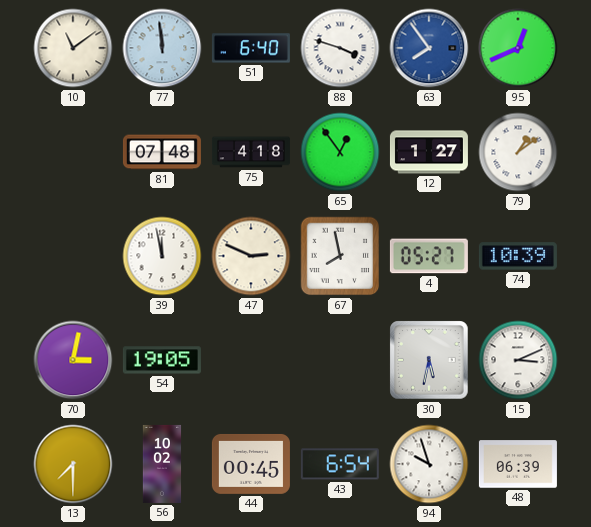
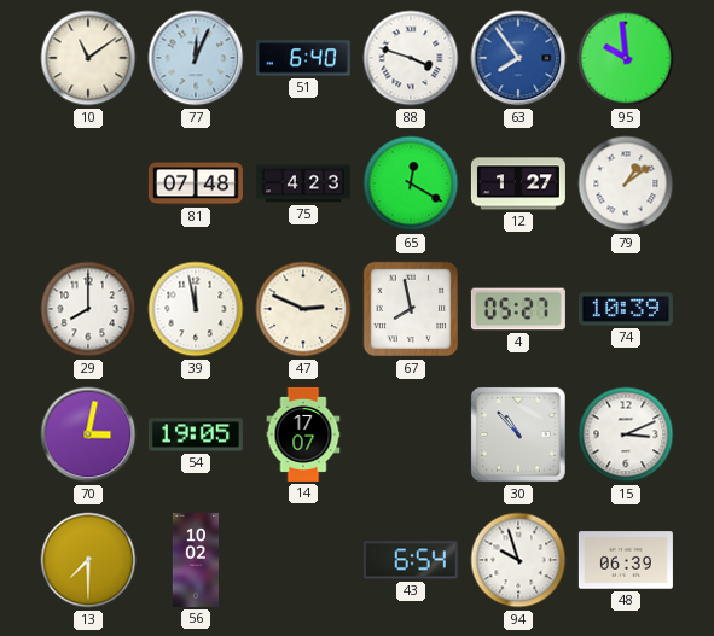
77: 11:59 -> 12:04
95: 12:41 -> 9:59
75: 4:18 -> 4:23
65: 12:54 -> 12:20
29: none -> 8:00
14: none -> 17:07
30: 5:32 -> 10:53
44: 00:45 -> none
